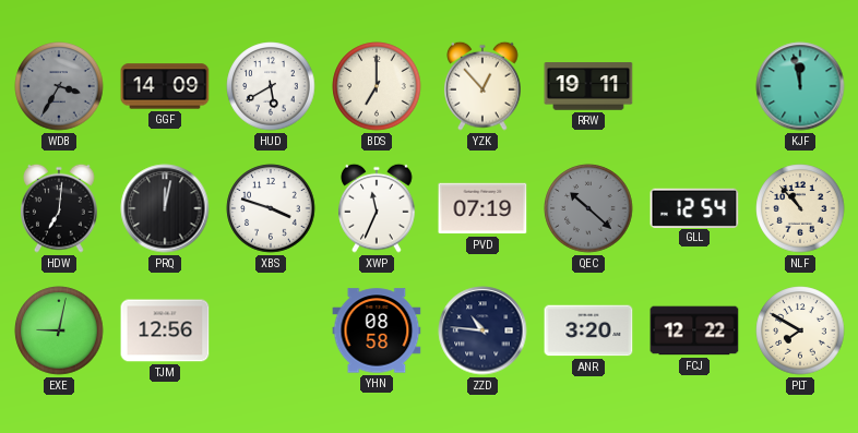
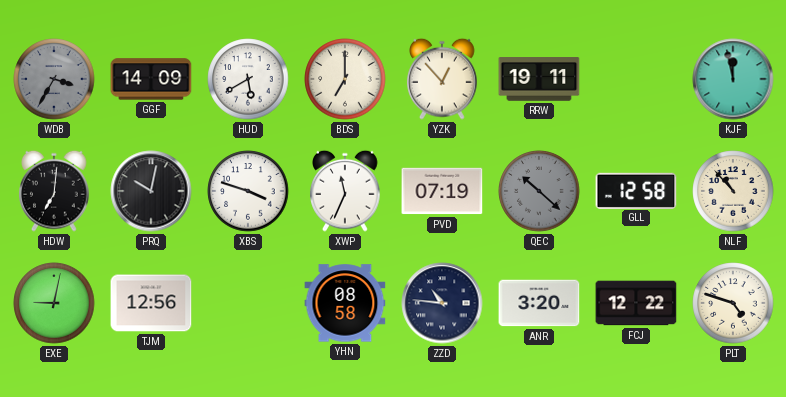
PRQ: 12:02 -> 10:02
GLL: 12:54 -> 12:58
PLT: 7:50 -> 4:48
